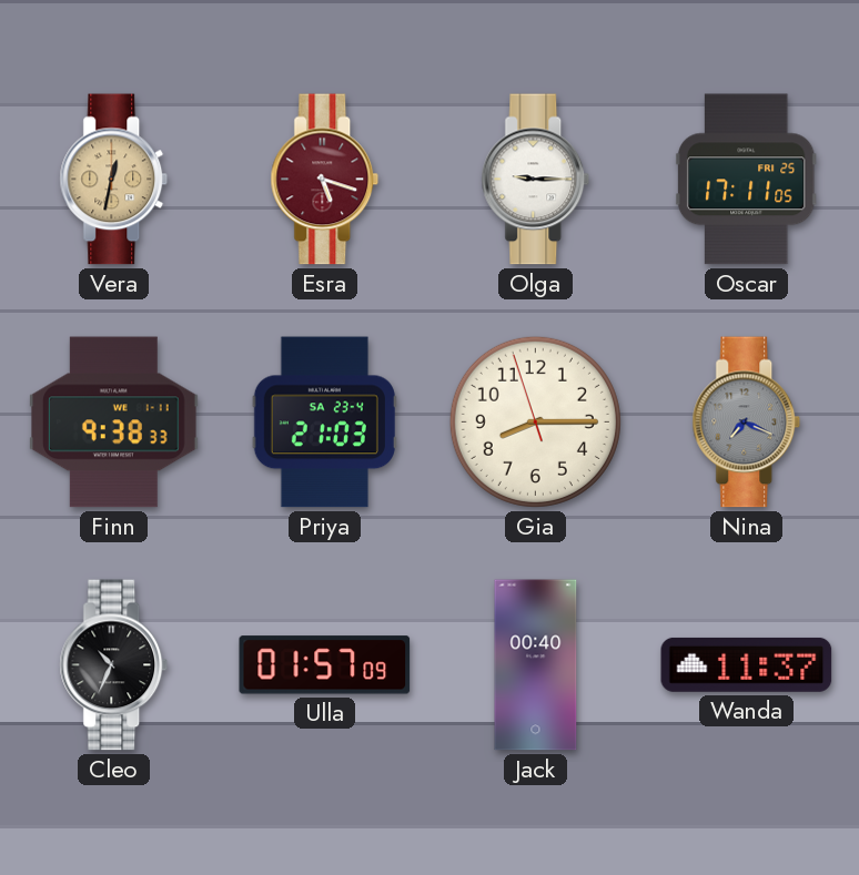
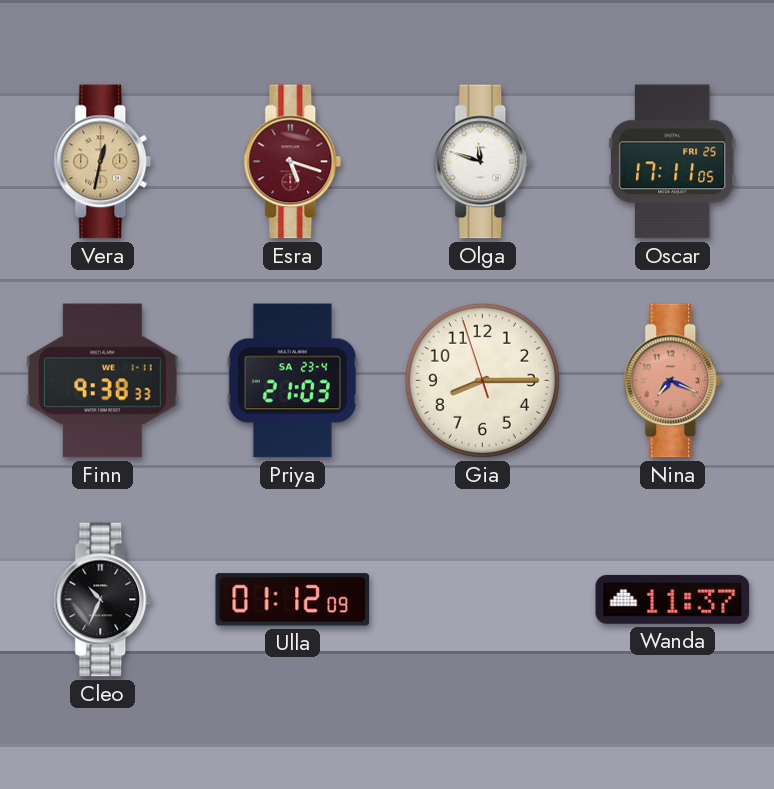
Olga: 9:15 -> 11:48
Nina dial: grey -> salmon
Ulla: 01:57 -> 01:12
Jack: 00:40 -> none
